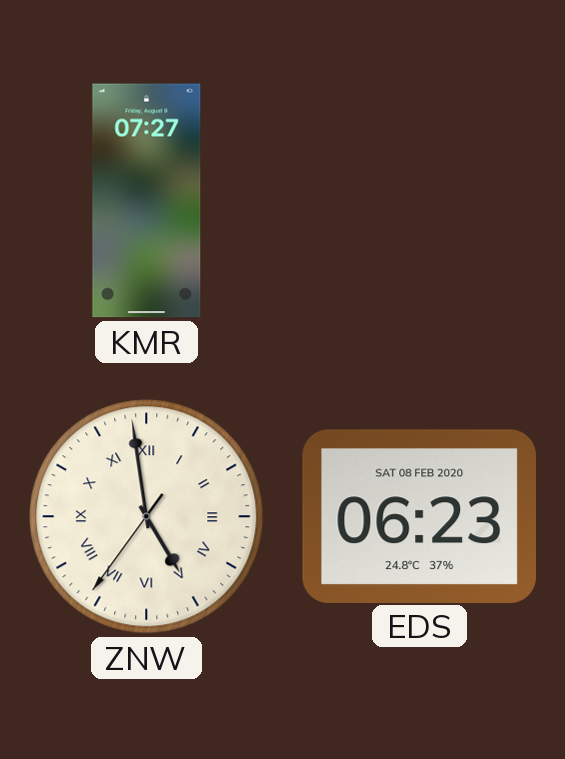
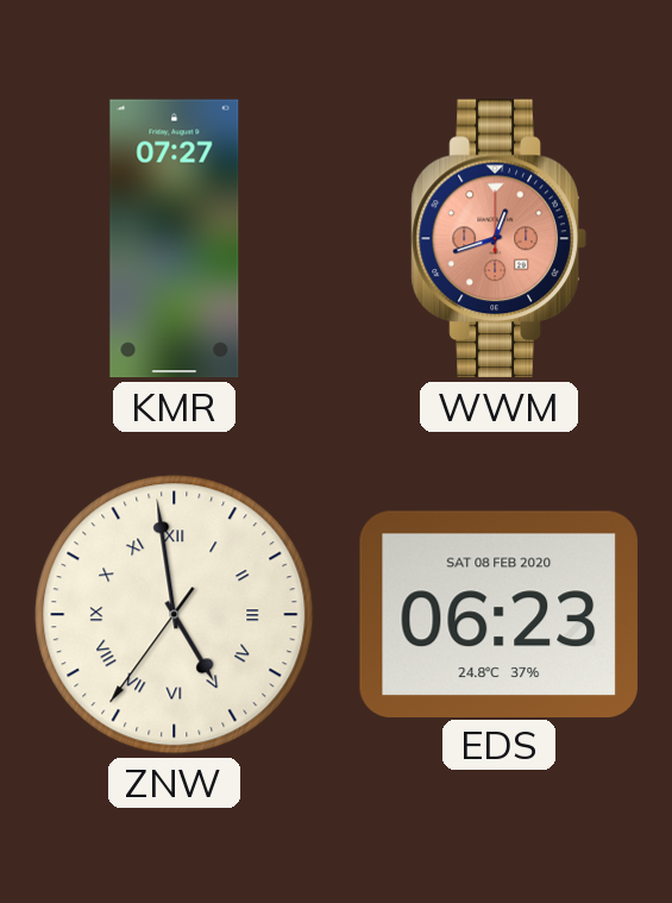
WWM: none -> 12:42
